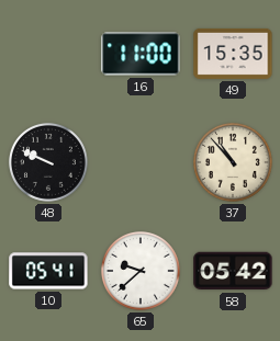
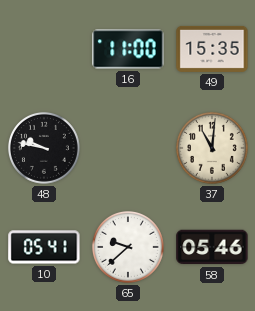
48: 9:49 -> 9:47
37: 10:53 -> 11:01
58: 05:42 -> 05:46
